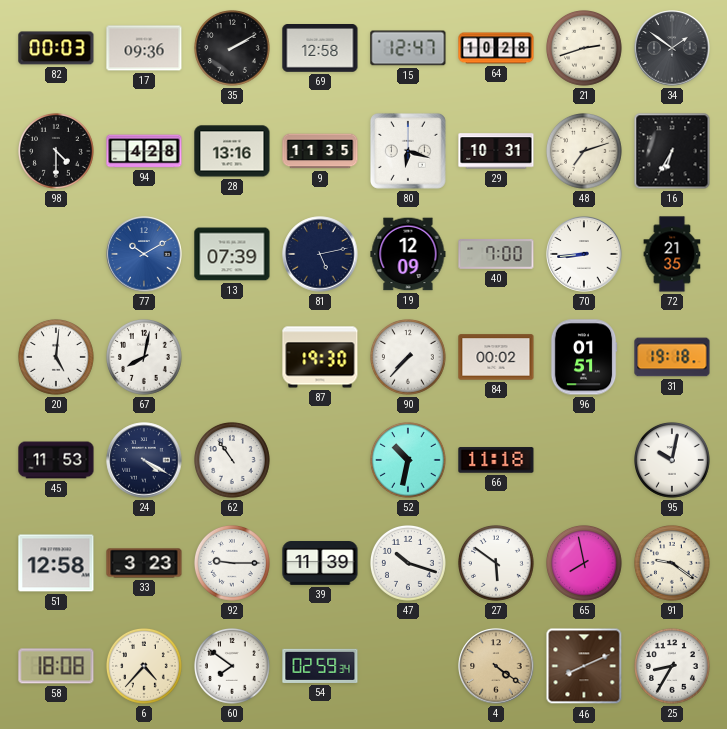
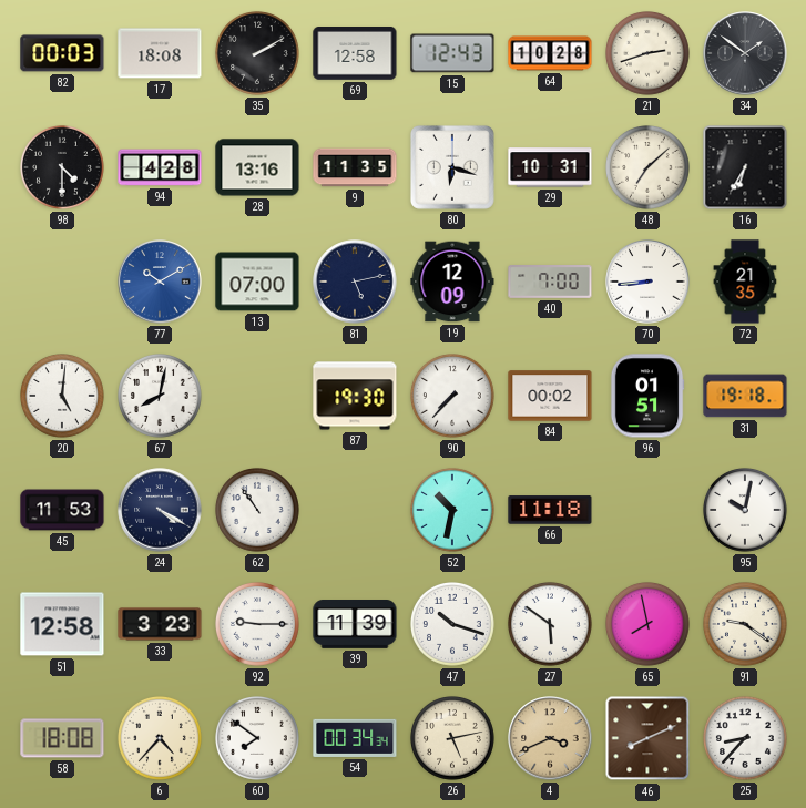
17: 09:36 -> 18:08
15: 12:47 -> 12:43
48: 7:12 -> 7:08
13: 07:39 -> 07:00
54: 02:59 -> 00:34
26: none -> 5:13
4: 4:21 -> 3:41
25: 8:35 -> 8:37
